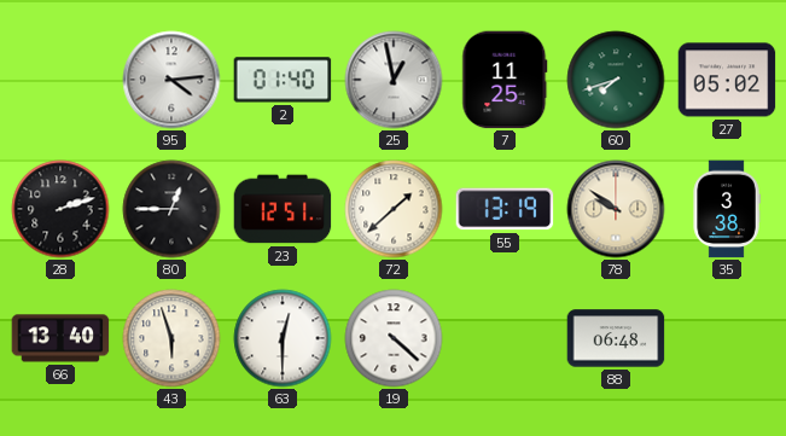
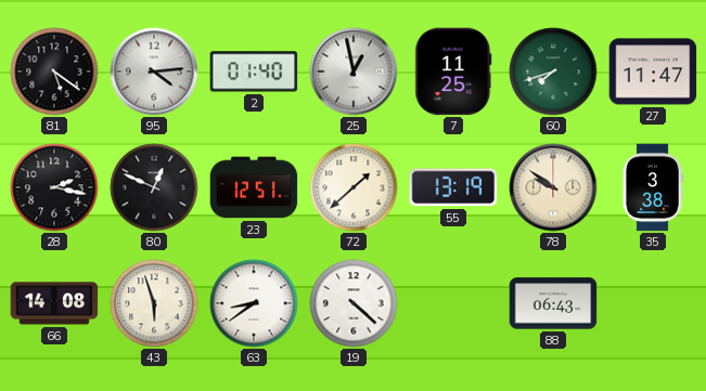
81: none -> 5:21
27: 05:02 -> 11:47
28: 2:12 -> 2:17
80: 12:45 -> 12:49
66: 13:40 -> 14:08
63: 12:30 -> 8:39
88: 06:48 -> 06:43
